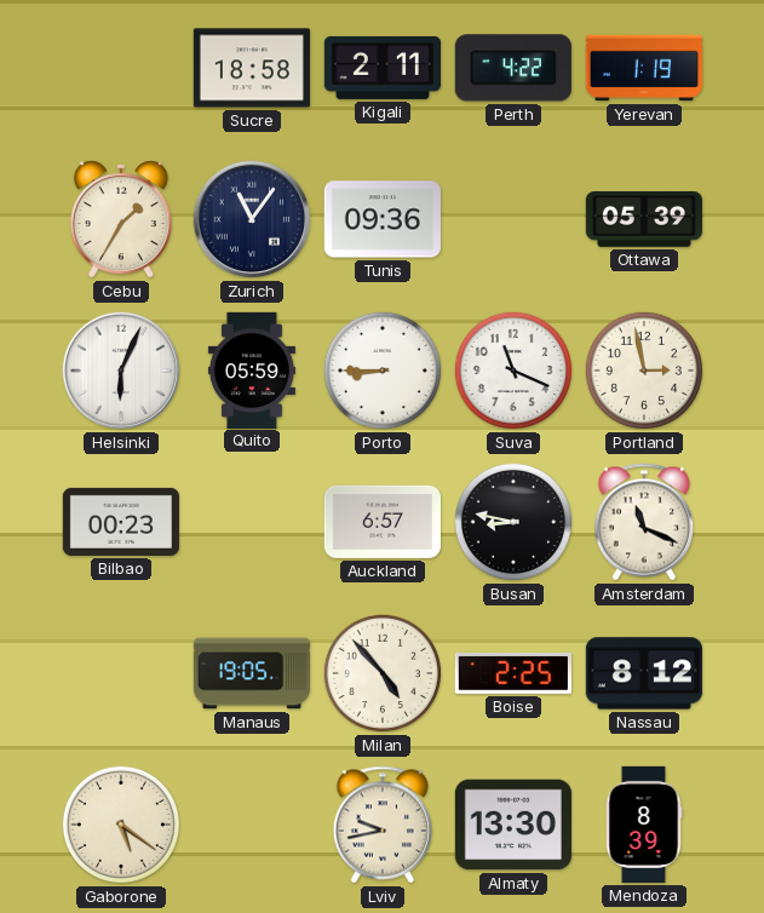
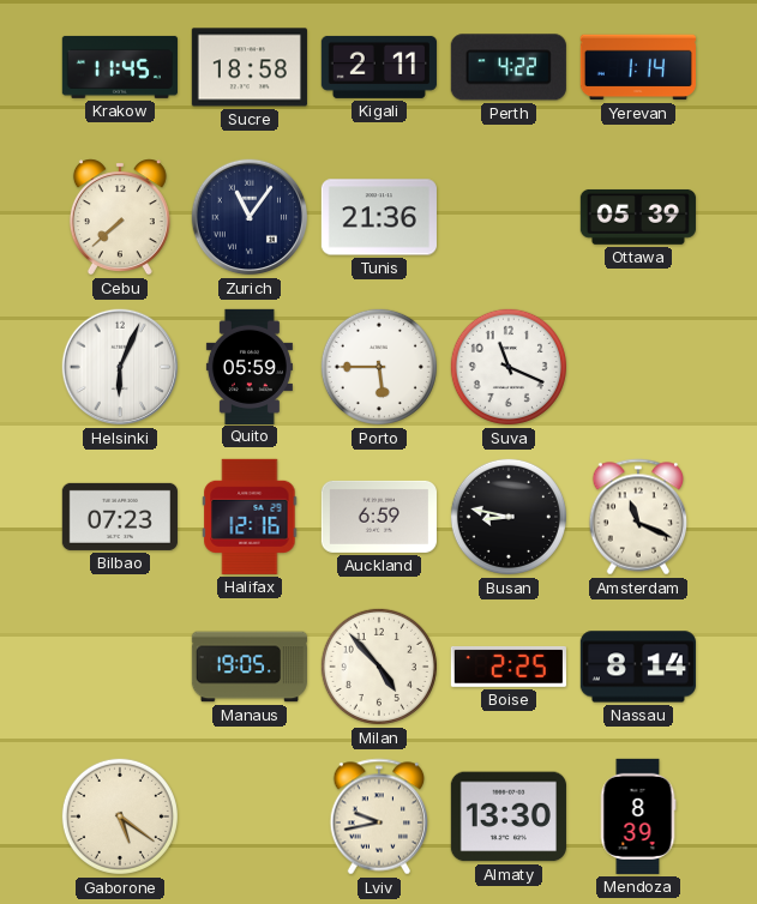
Krakow: none -> 11:45
Yerevan: 1:19 -> 1:14
Cebu: 1:35 -> 7:38
Tunis: 09:36 -> 21:36
Porto: 8:45 -> 5:45
Portland: 2:58 -> none
Bilbao: 00:23 -> 07:23
Halifax: none -> 12:16
Auckland: 6:57 -> 6:59
Nassau: 8:12 -> 8:14
